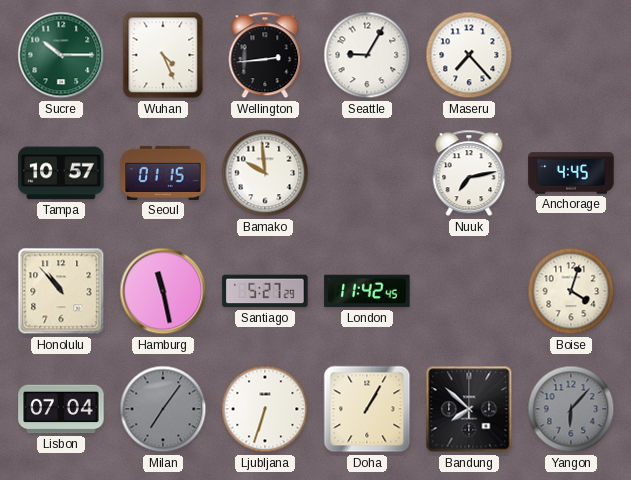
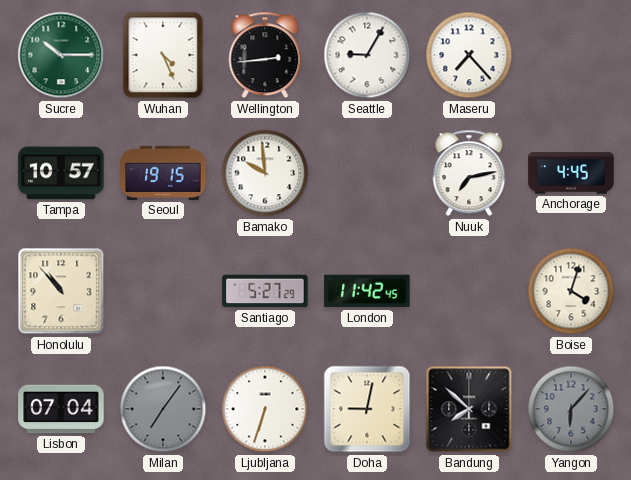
Seoul: 01:15 -> 19:15
Hamburg: 11:28 -> none
Doha: 1:05 -> 9:02
